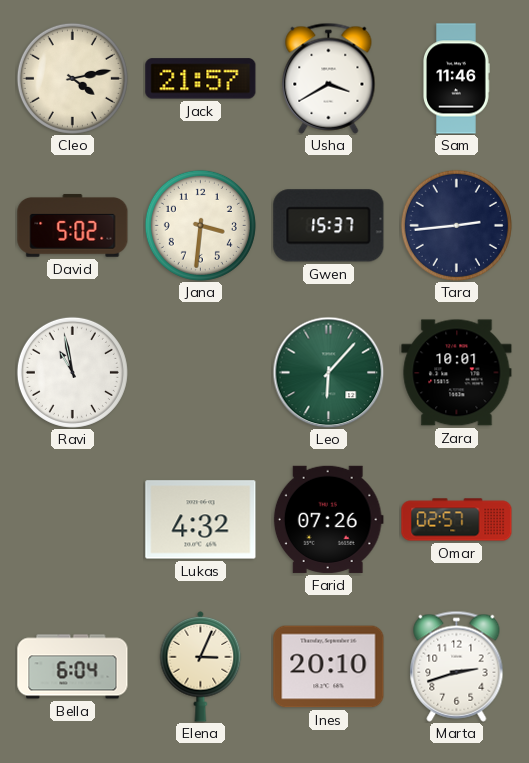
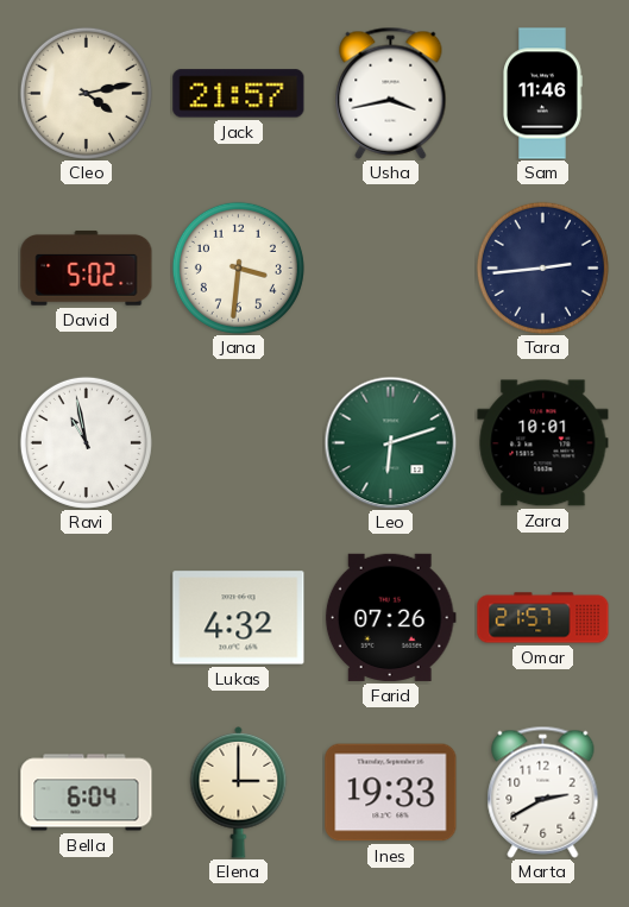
Usha: 3:40 -> 3:43
Gwen: 15:37 -> none
Leo: 6:07 -> 6:12
Omar: 02:57 -> 21:57
Elena: 3:04 -> 3:00
Ines: 20:10 -> 19:33
Marta: 2:42 -> 2:40
